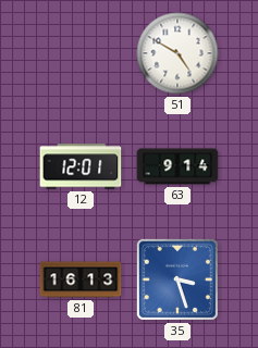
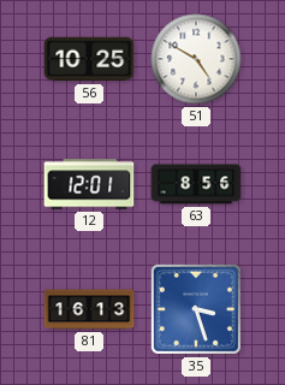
56: none -> 10:25
63: 9:14 -> 8:56
